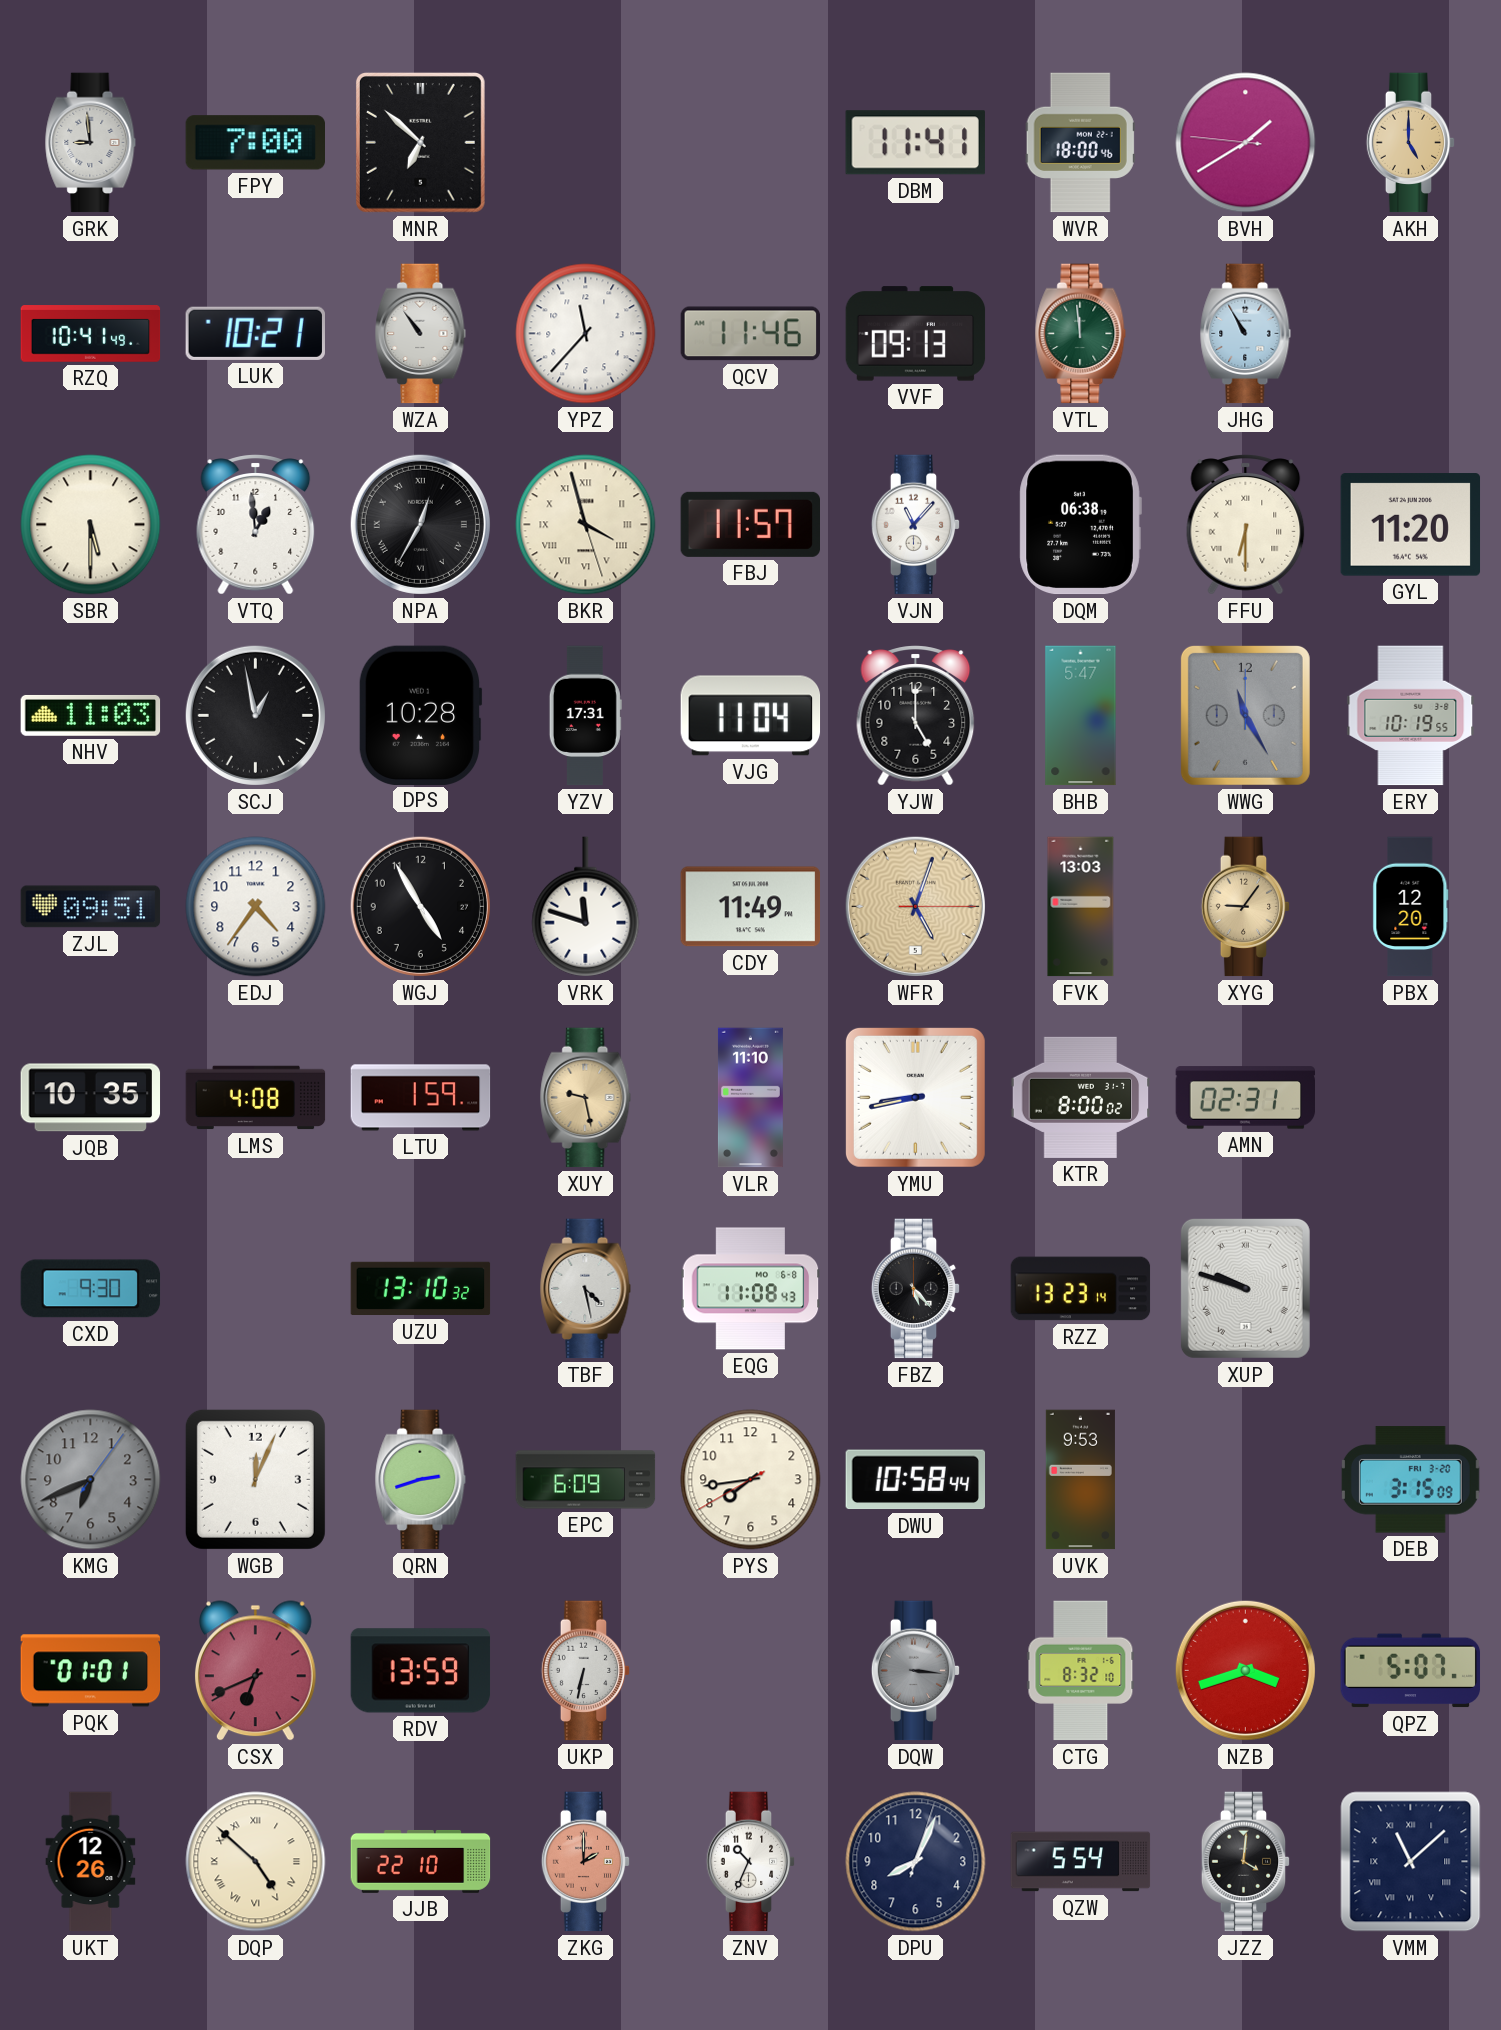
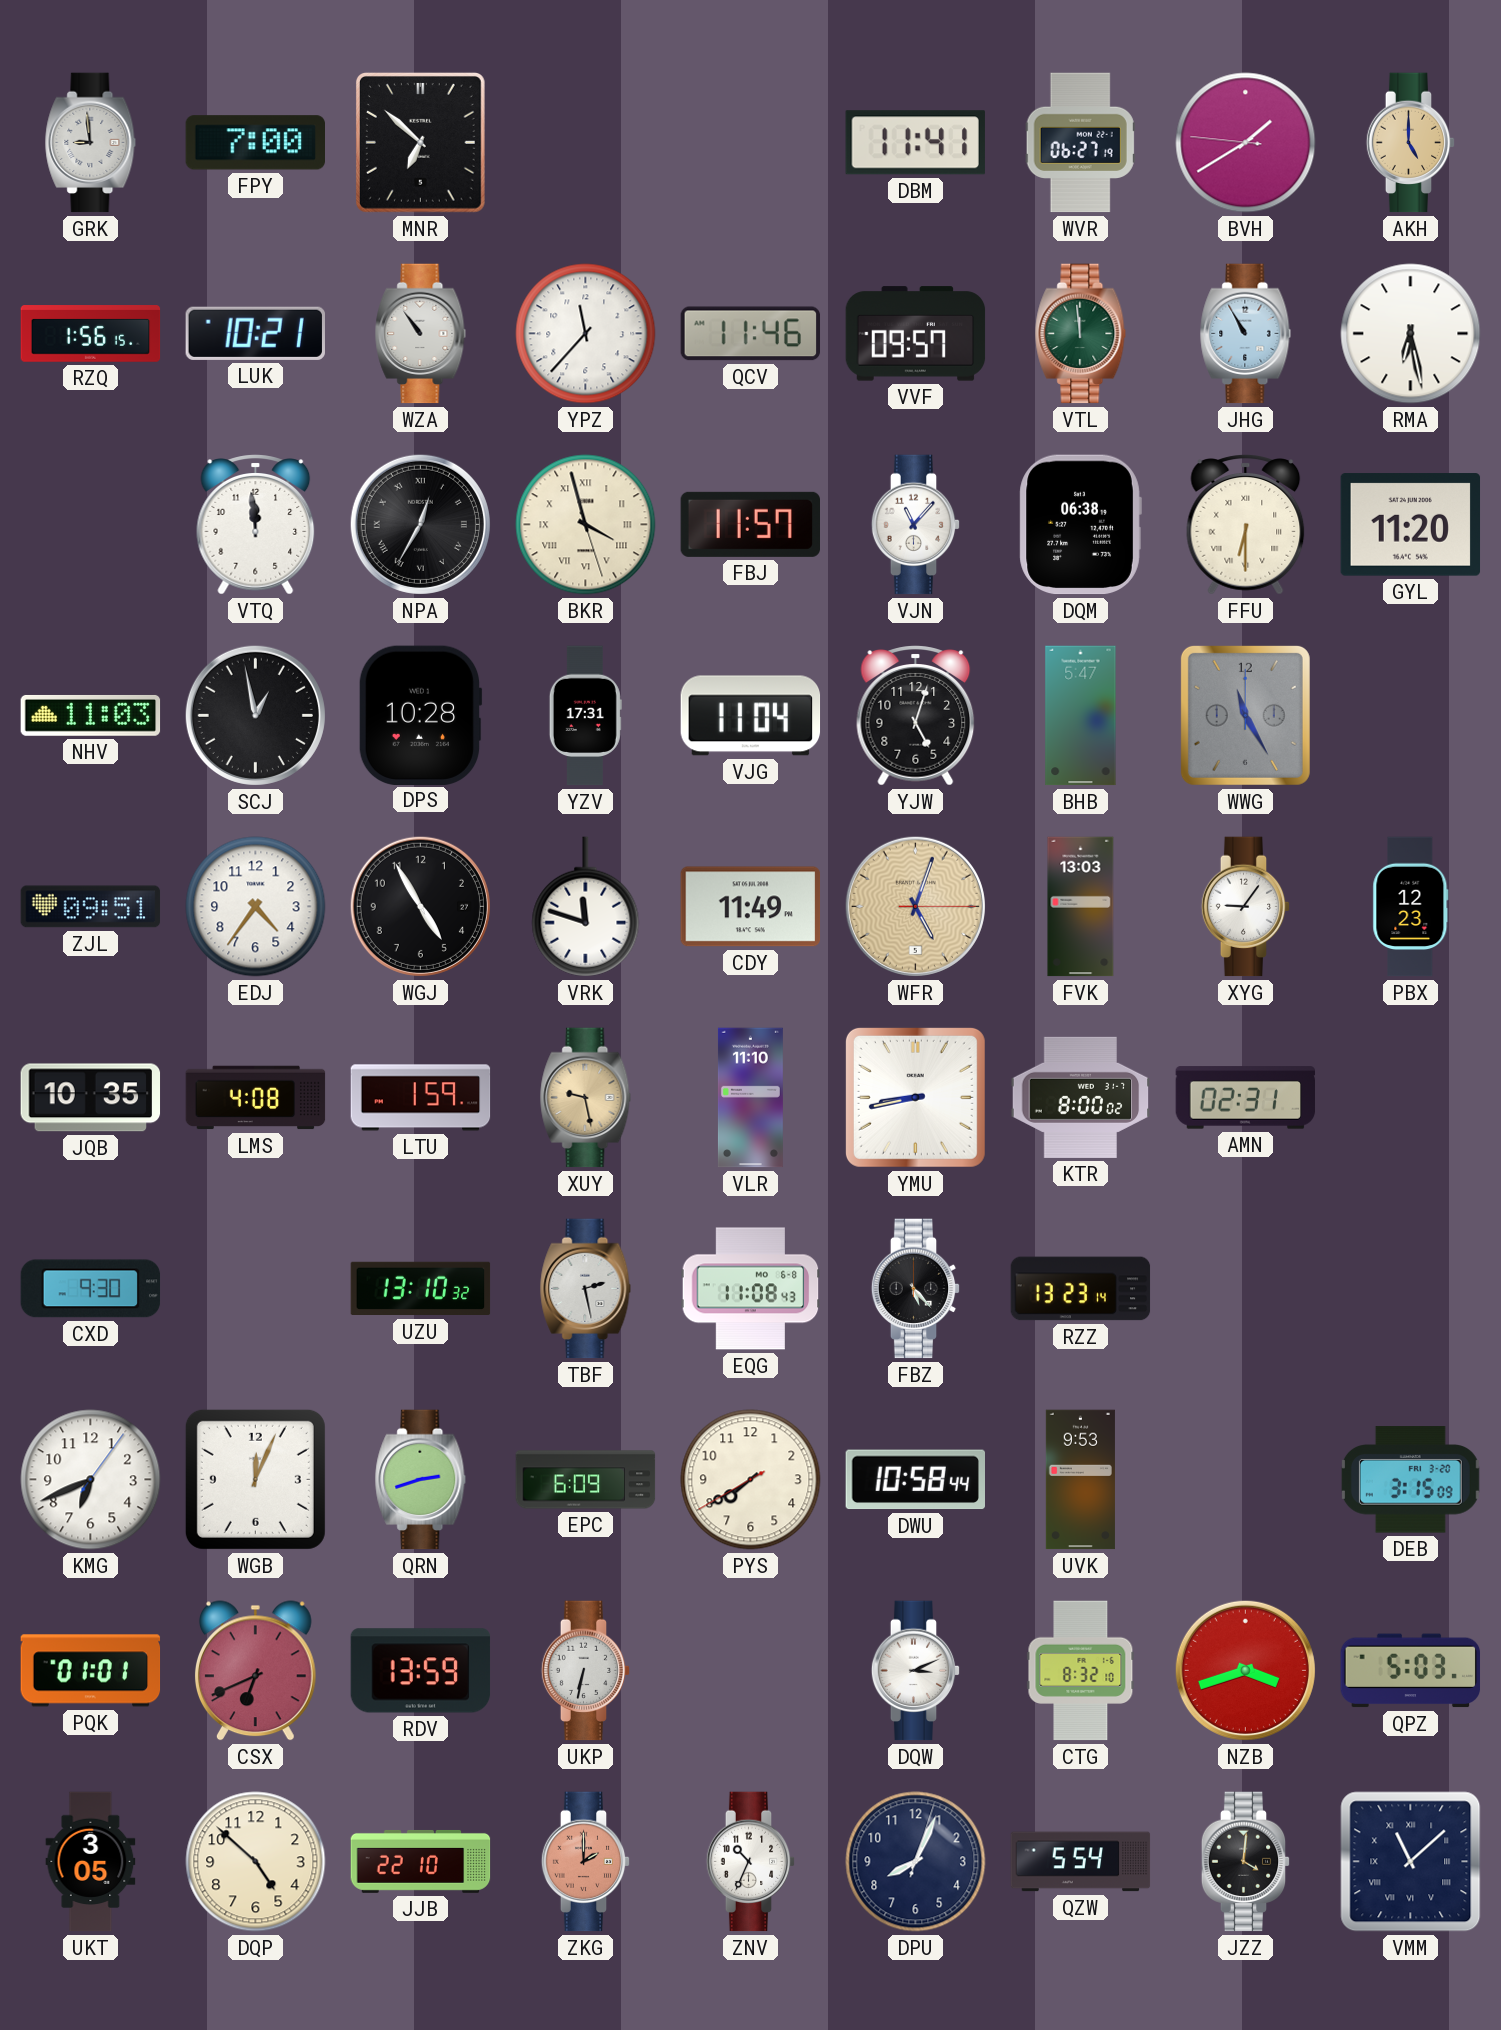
WVR: 18:00 -> 06:27
RZQ: 10:41 -> 1:56
VVF: 09:13 -> 09:57
RMA: none -> 6:28
SBR: 5:30 -> none
VTQ: 12:59 -> 11:59
YJW: 5:00 -> 5:03
ERY: 10:19 -> none
XYG dial: champagne -> white
PBX: 12:20 -> 12:23
TBF: 4:28 -> 2:28
XUP: 9:48 -> none
KMG dial: grey -> white
PYS: 7:43 -> 7:39
DQW: 3:16 -> 3:11
DQW dial: grey -> white
QPZ: 5:07 -> 5:03
UKT: 12:26 -> 3:05
DQP numerals: Roman -> Arabic
